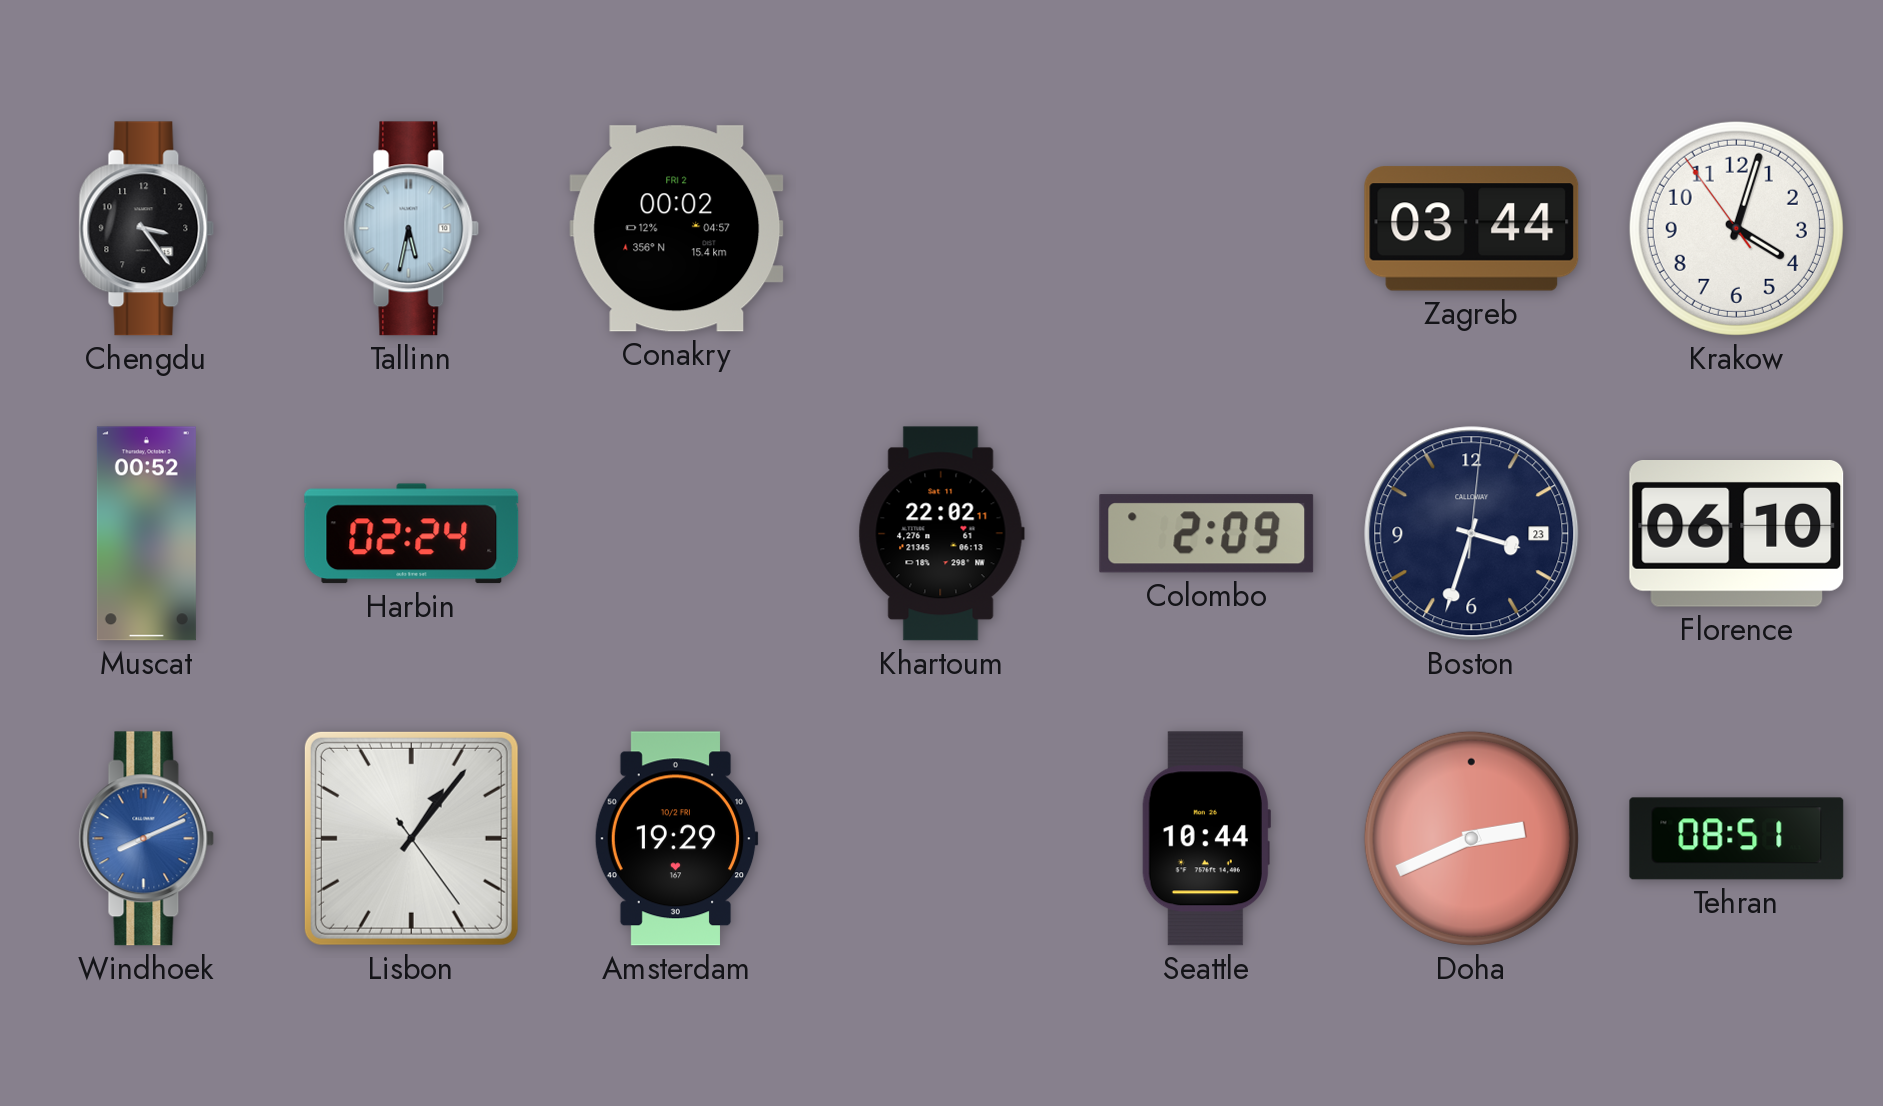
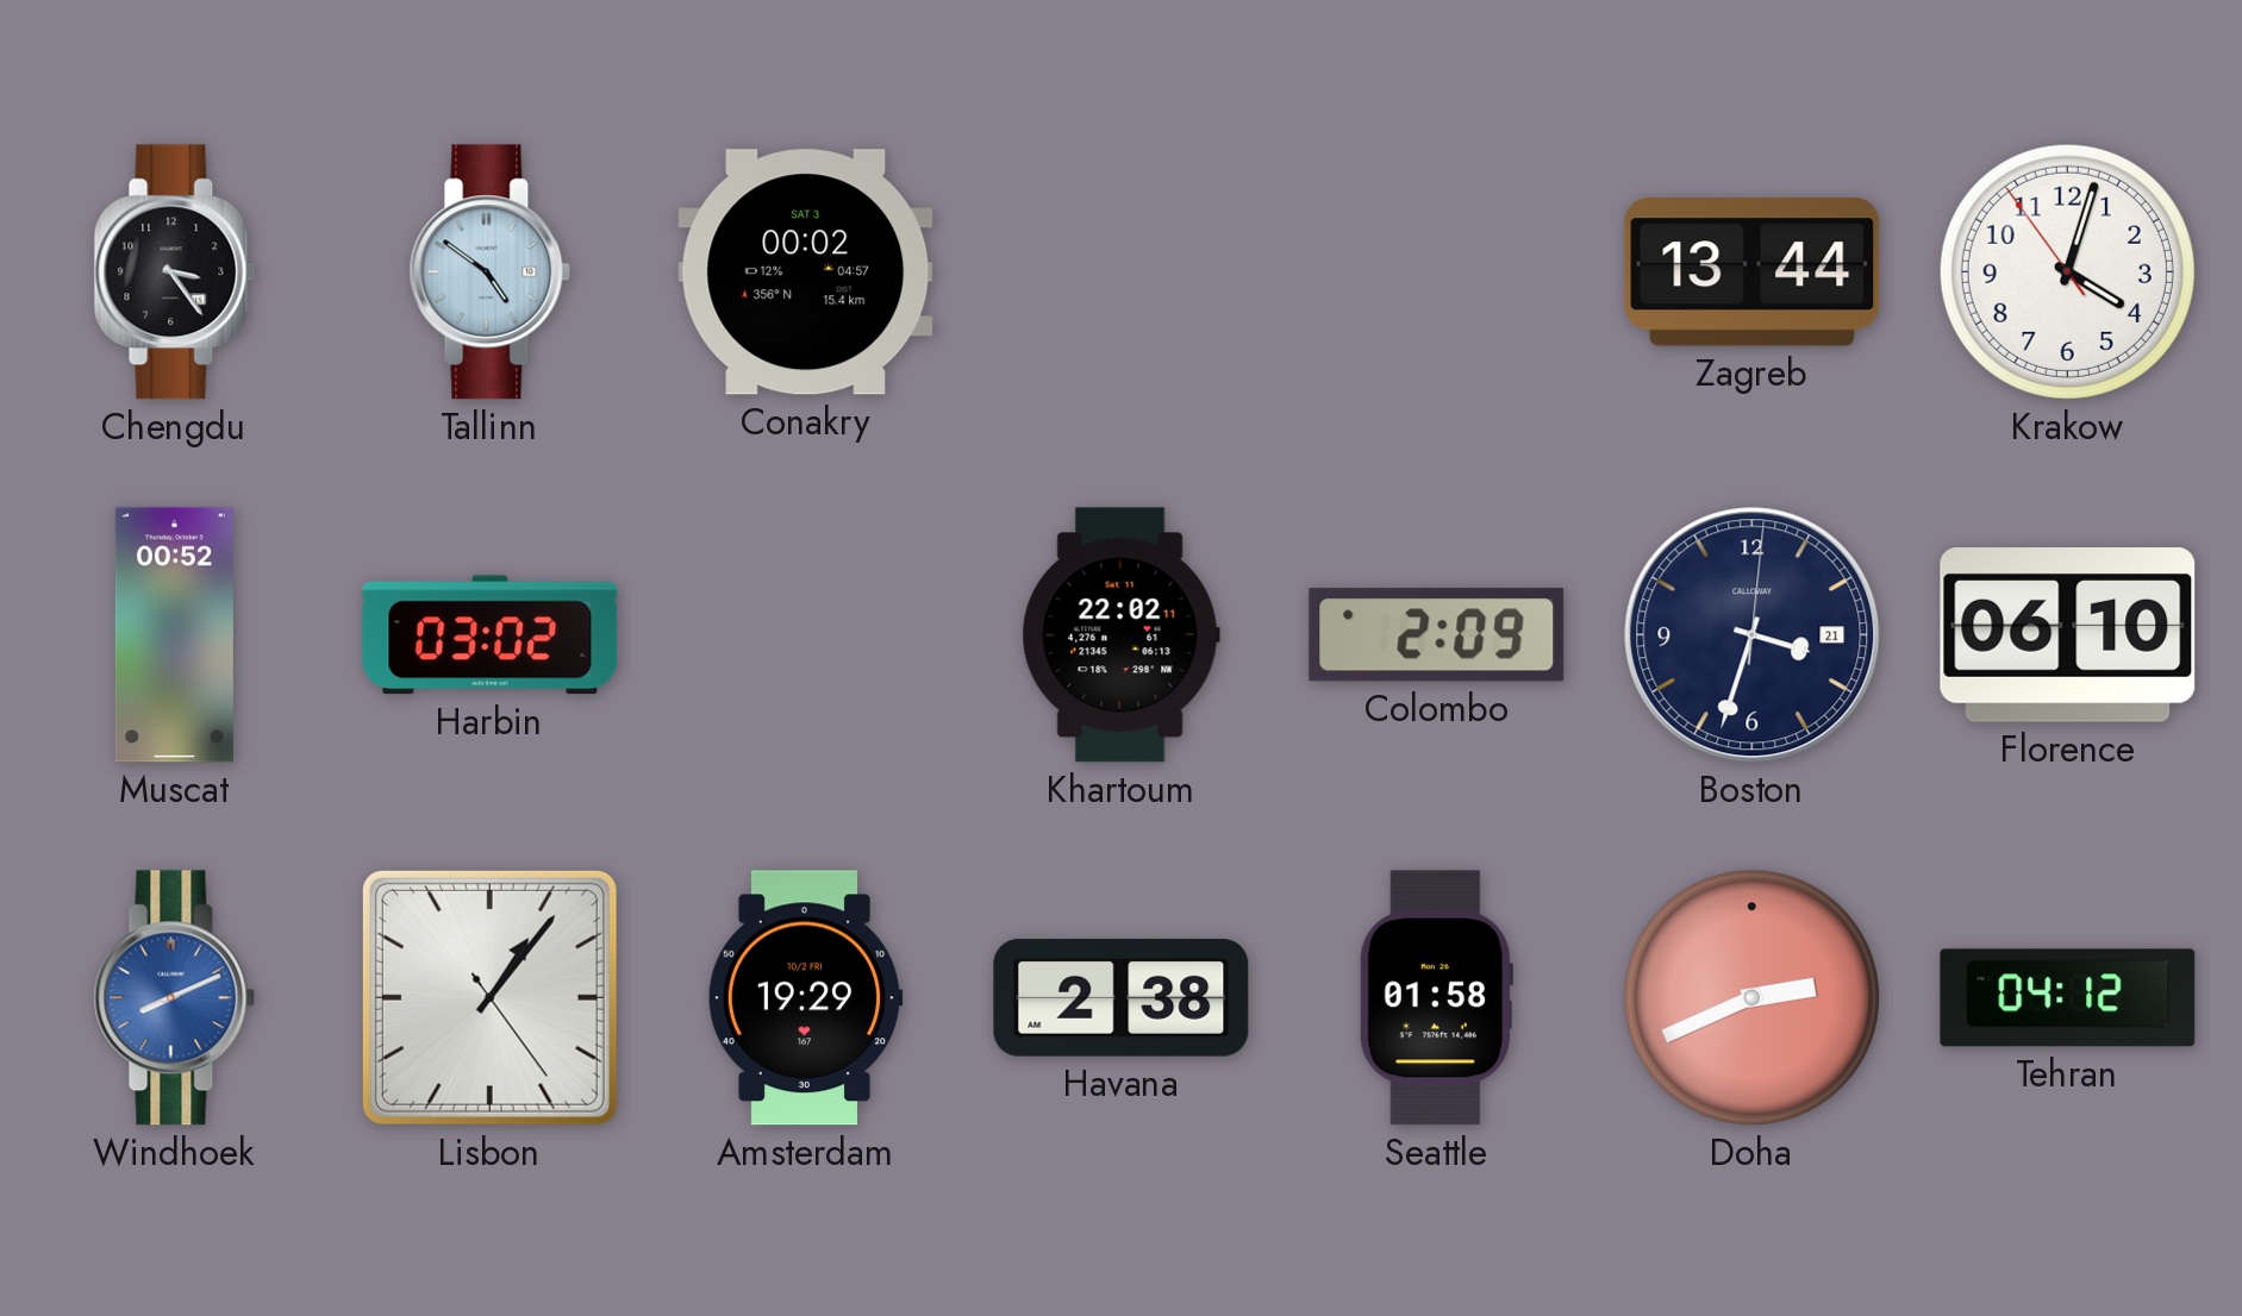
Tallinn: 5:32 -> 4:51
Conakry date: FRI 2 -> SAT 3
Zagreb: 03:44 -> 13:44
Harbin: 02:24 -> 03:02
Boston date: 23 -> 21
Havana: none -> 2:38
Seattle: 10:44 -> 01:58
Tehran: 08:51 -> 04:12
